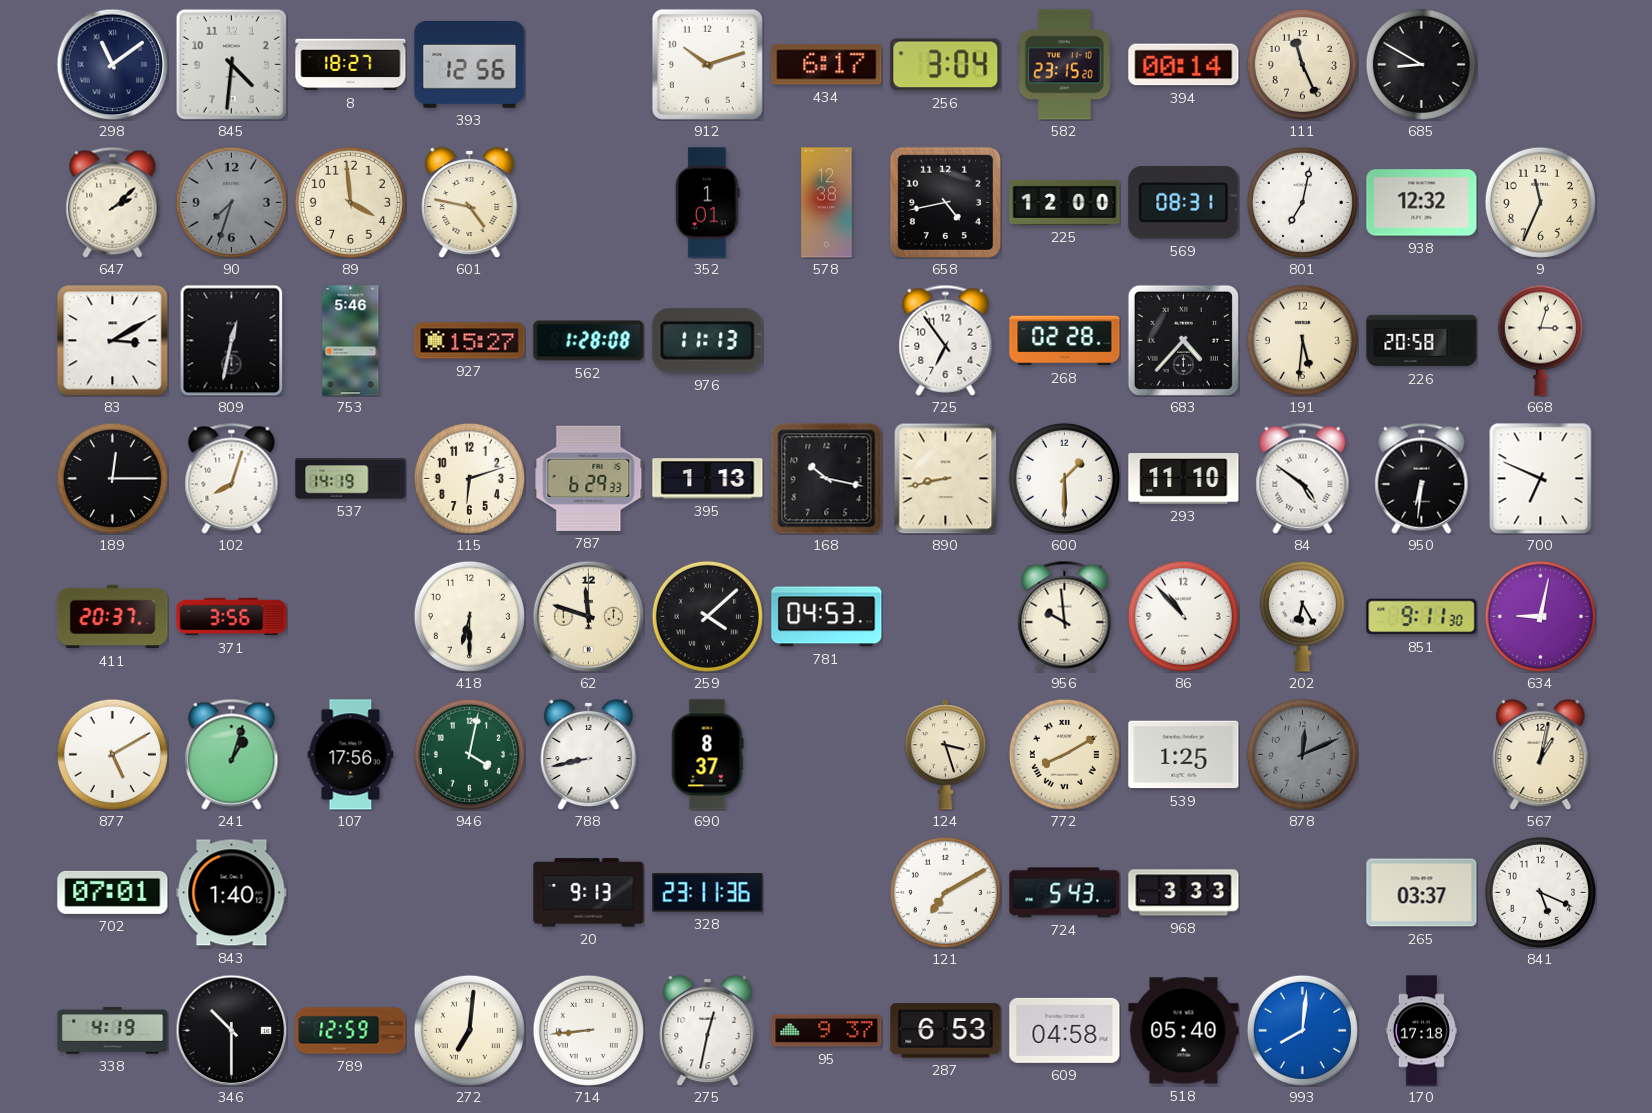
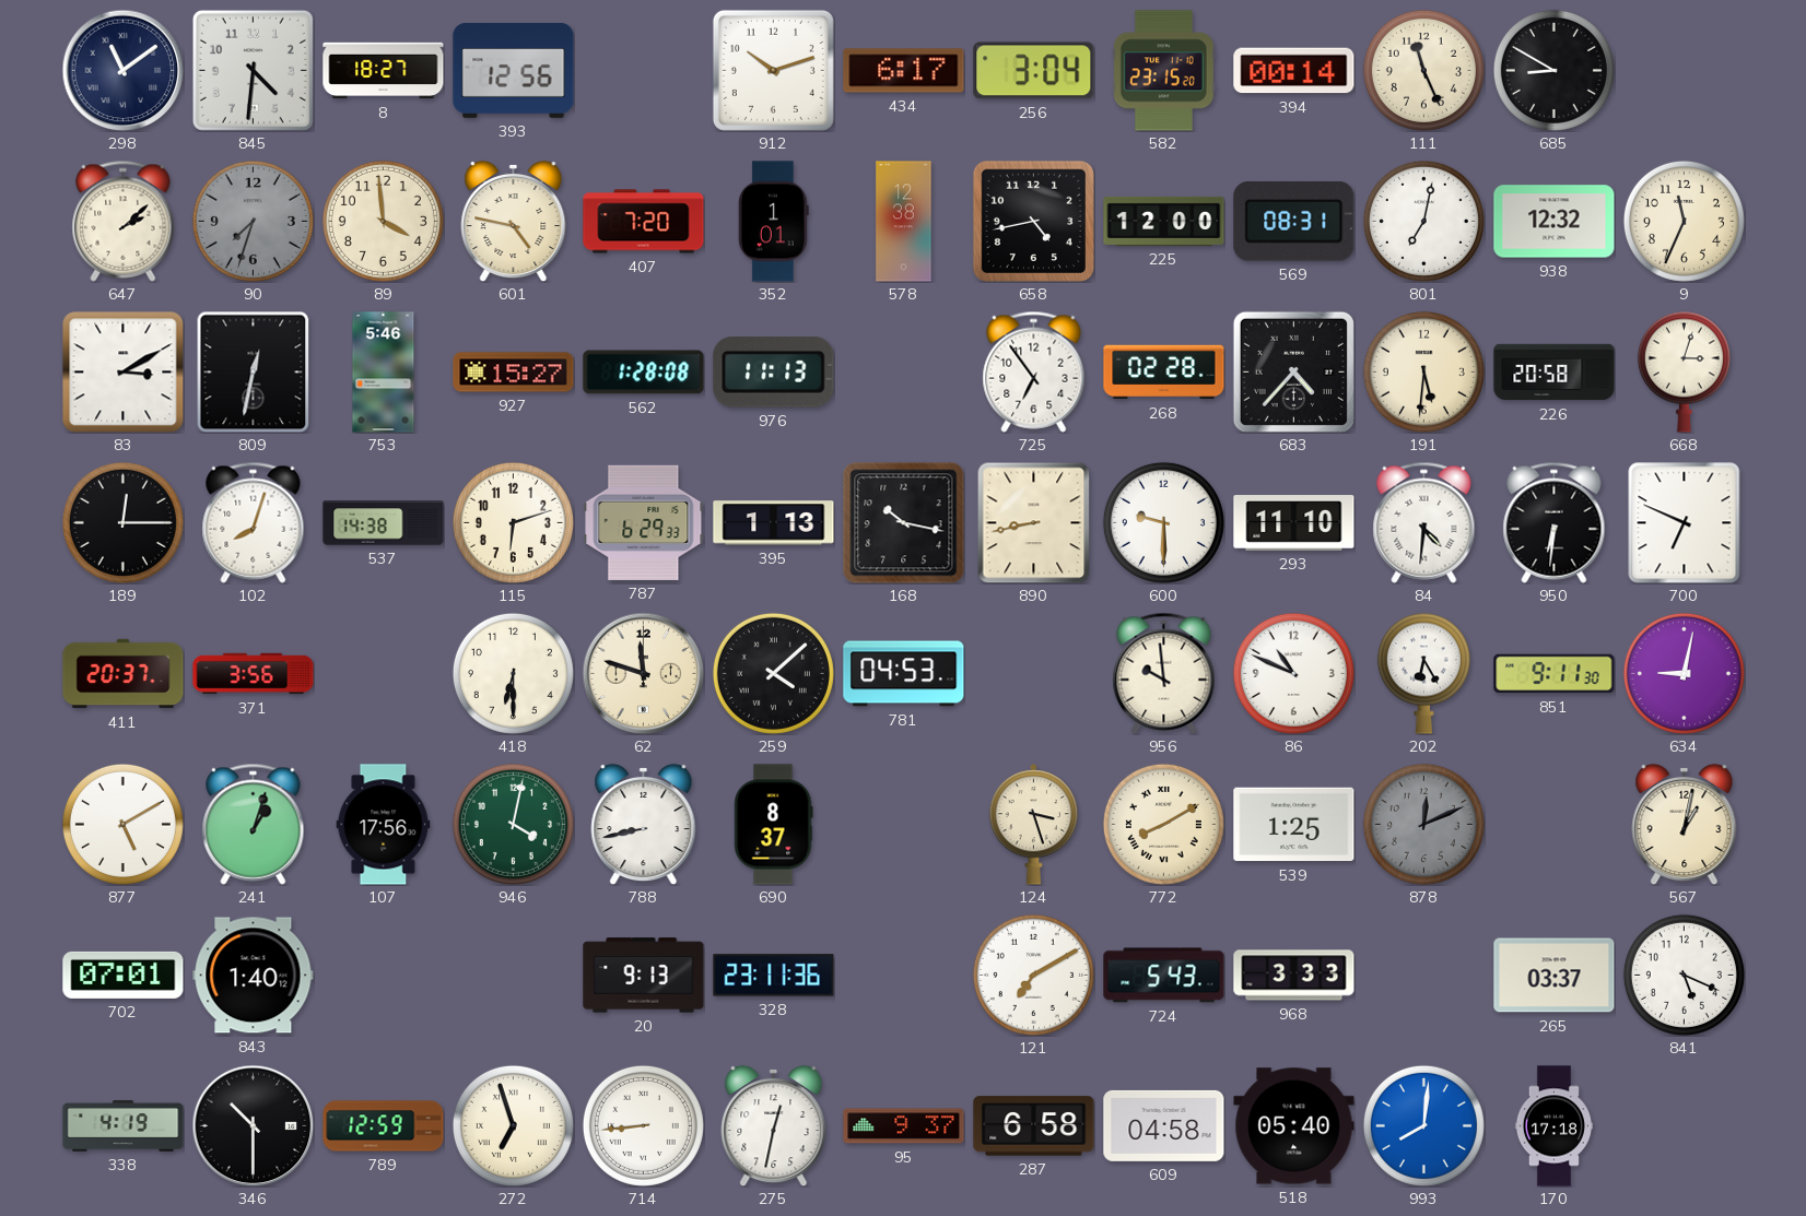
407: none -> 7:20
537: 14:19 -> 14:38
600: 1:30 -> 9:30
84: 4:51 -> 4:31
86: 10:53 -> 10:49
272: 7:01 -> 6:57
287: 6:53 -> 6:58
